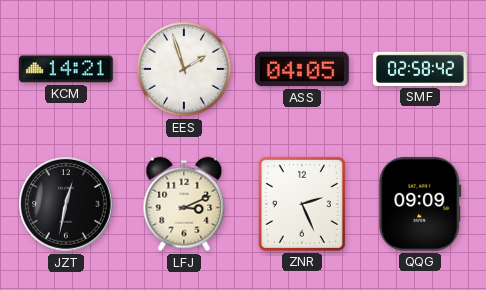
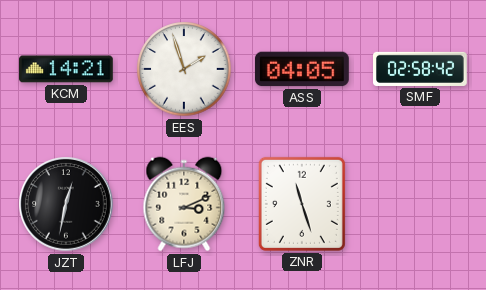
ZNR: 2:26 -> 11:27
QQG: 09:09 -> none
